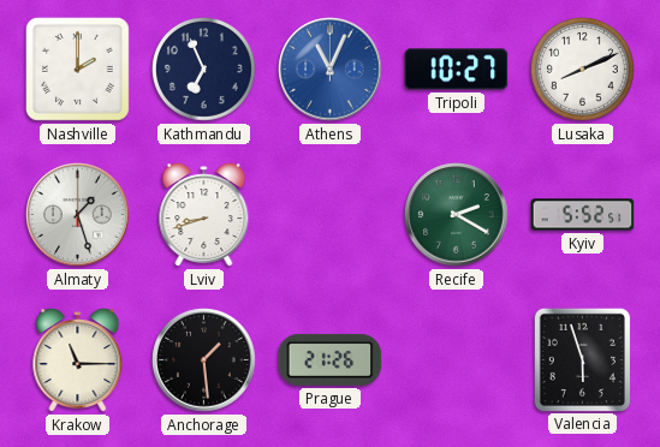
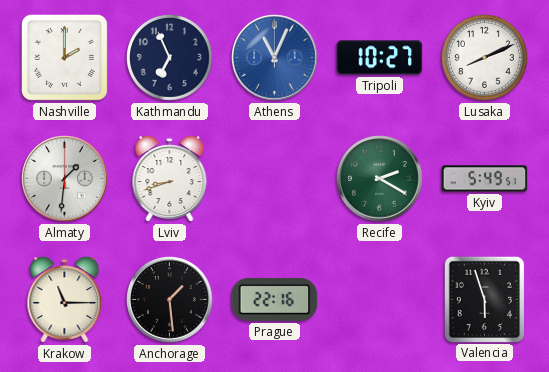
Almaty: 1:27 -> 1:31
Kyiv: 5:52 -> 5:49
Prague: 21:26 -> 22:16
